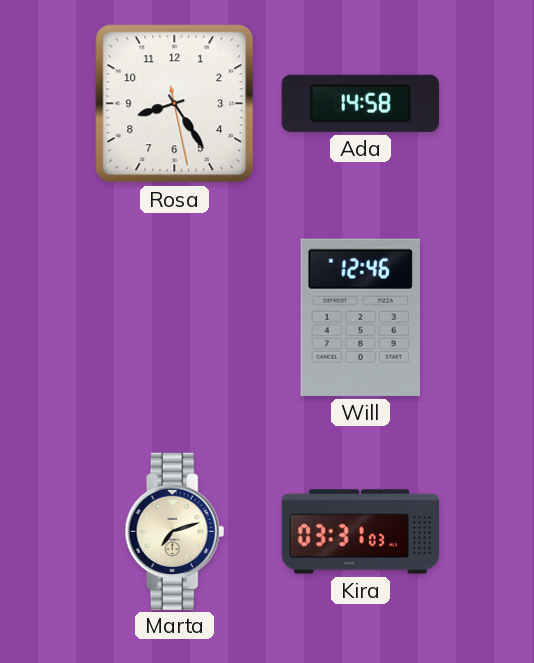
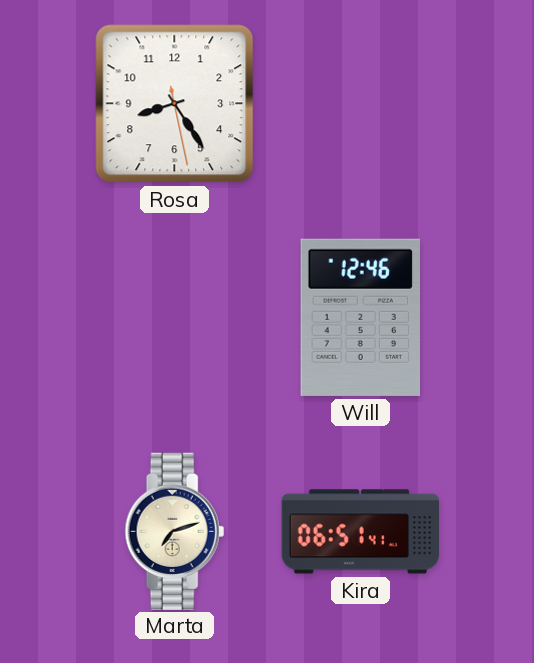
Ada: 14:58 -> none
Kira: 03:31 -> 06:51
